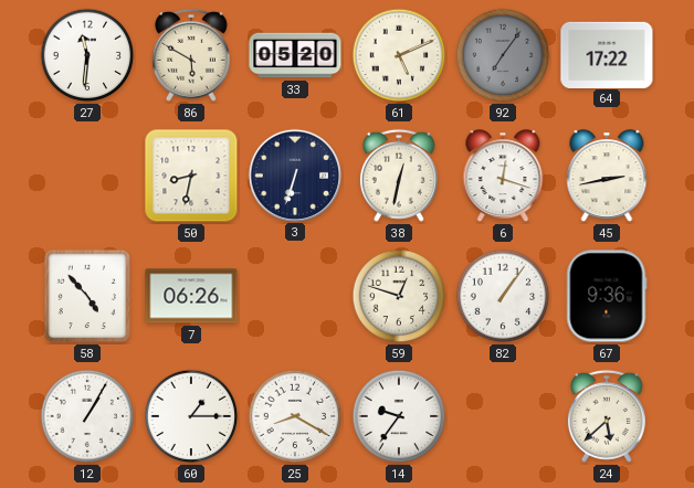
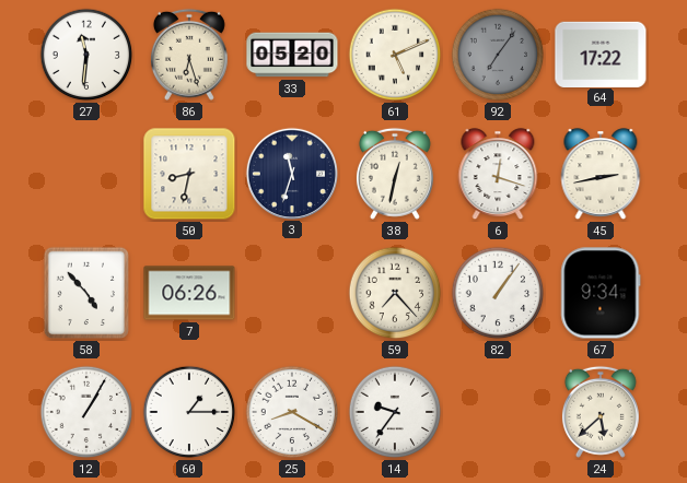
86: 5:50 -> 6:27
3: 6:33 -> 11:33
59: 12:48 -> 7:23
67: 9:36 -> 9:34
